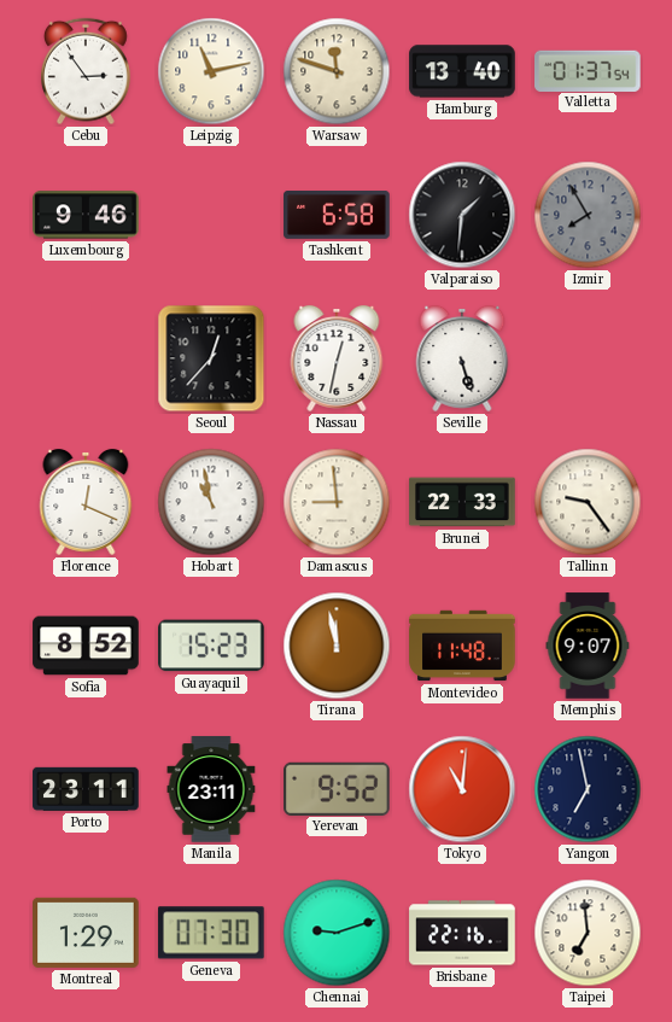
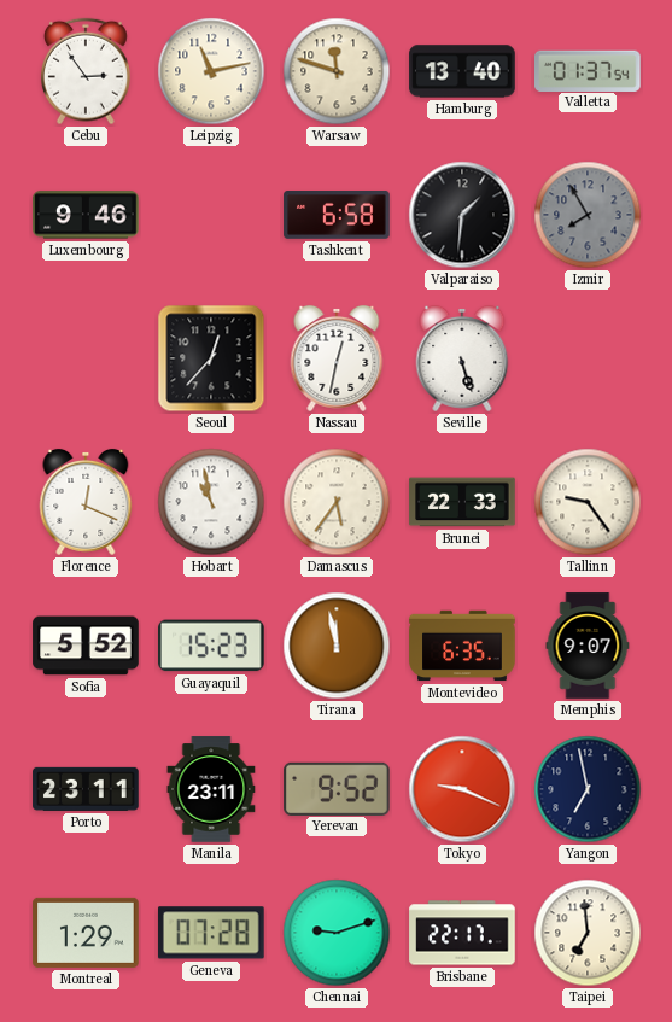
Damascus: 8:59 -> 5:36
Sofia: 8:52 -> 5:52
Montevideo: 11:48 -> 6:35
Tokyo: 11:01 -> 9:19
Geneva: 07:30 -> 07:28
Brisbane: 22:16 -> 22:17
